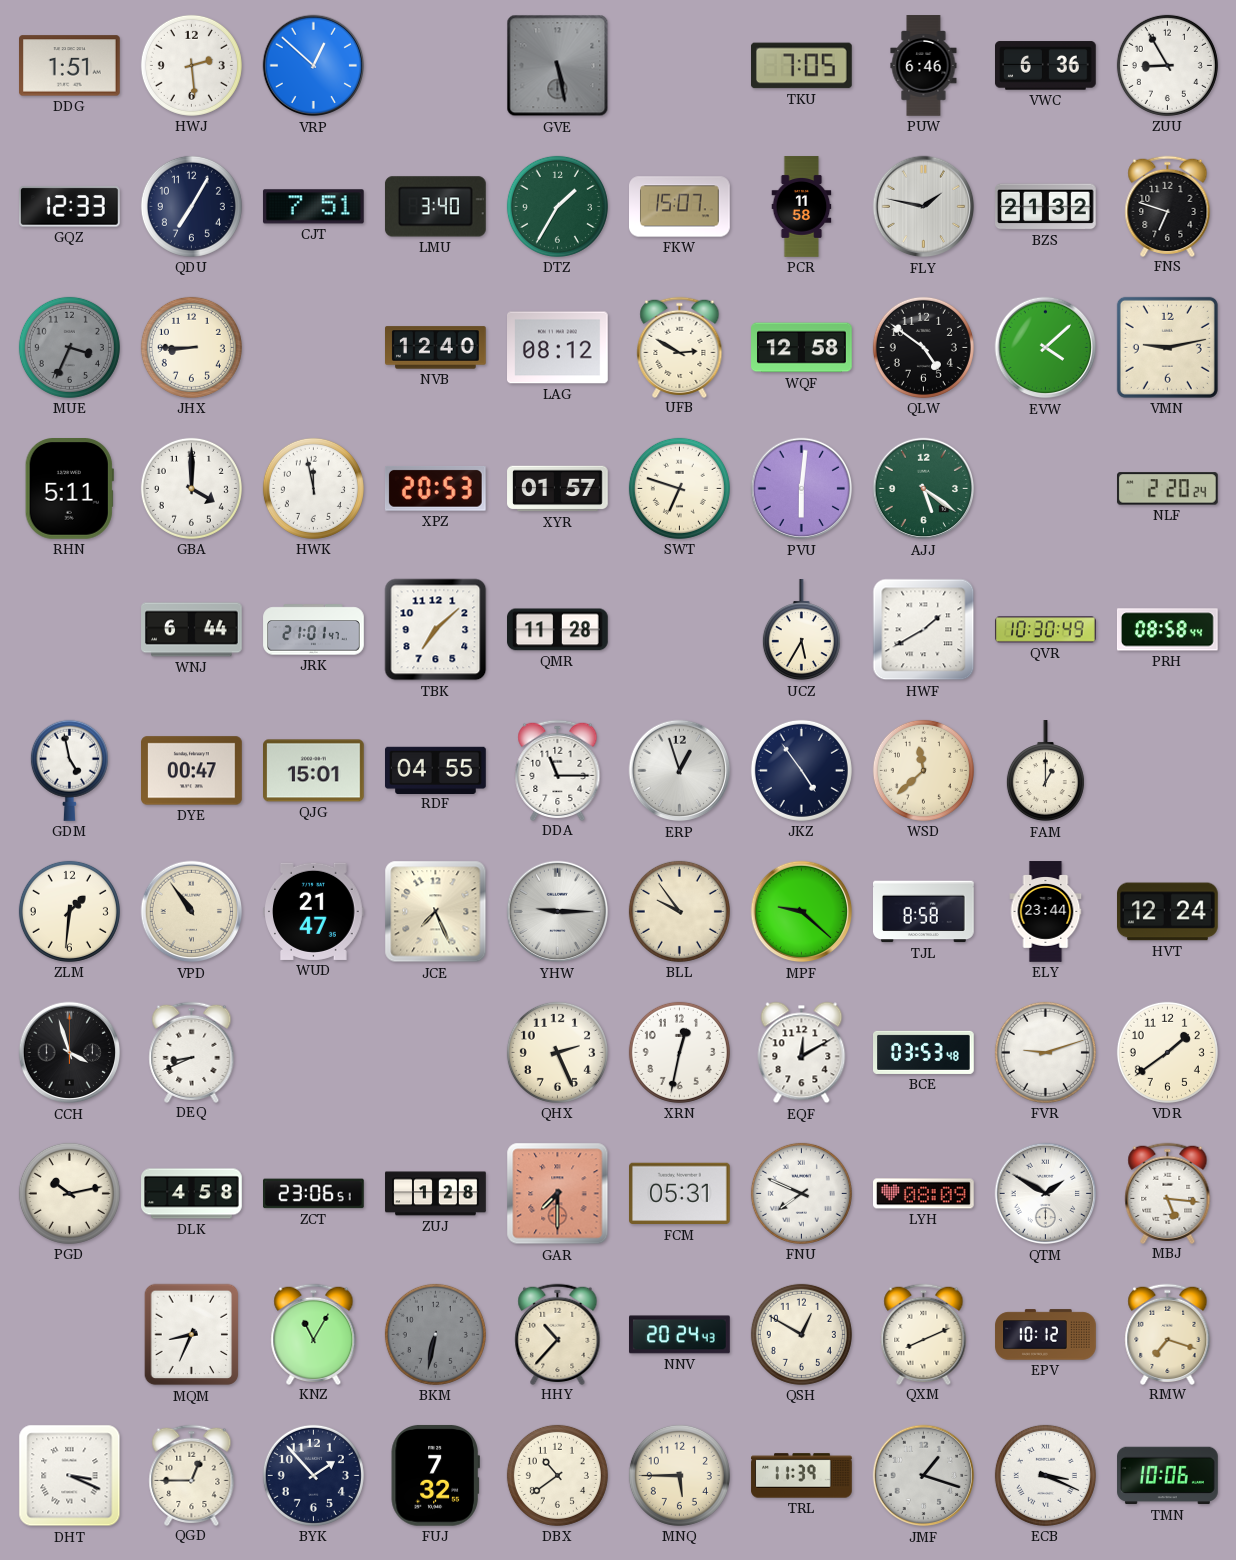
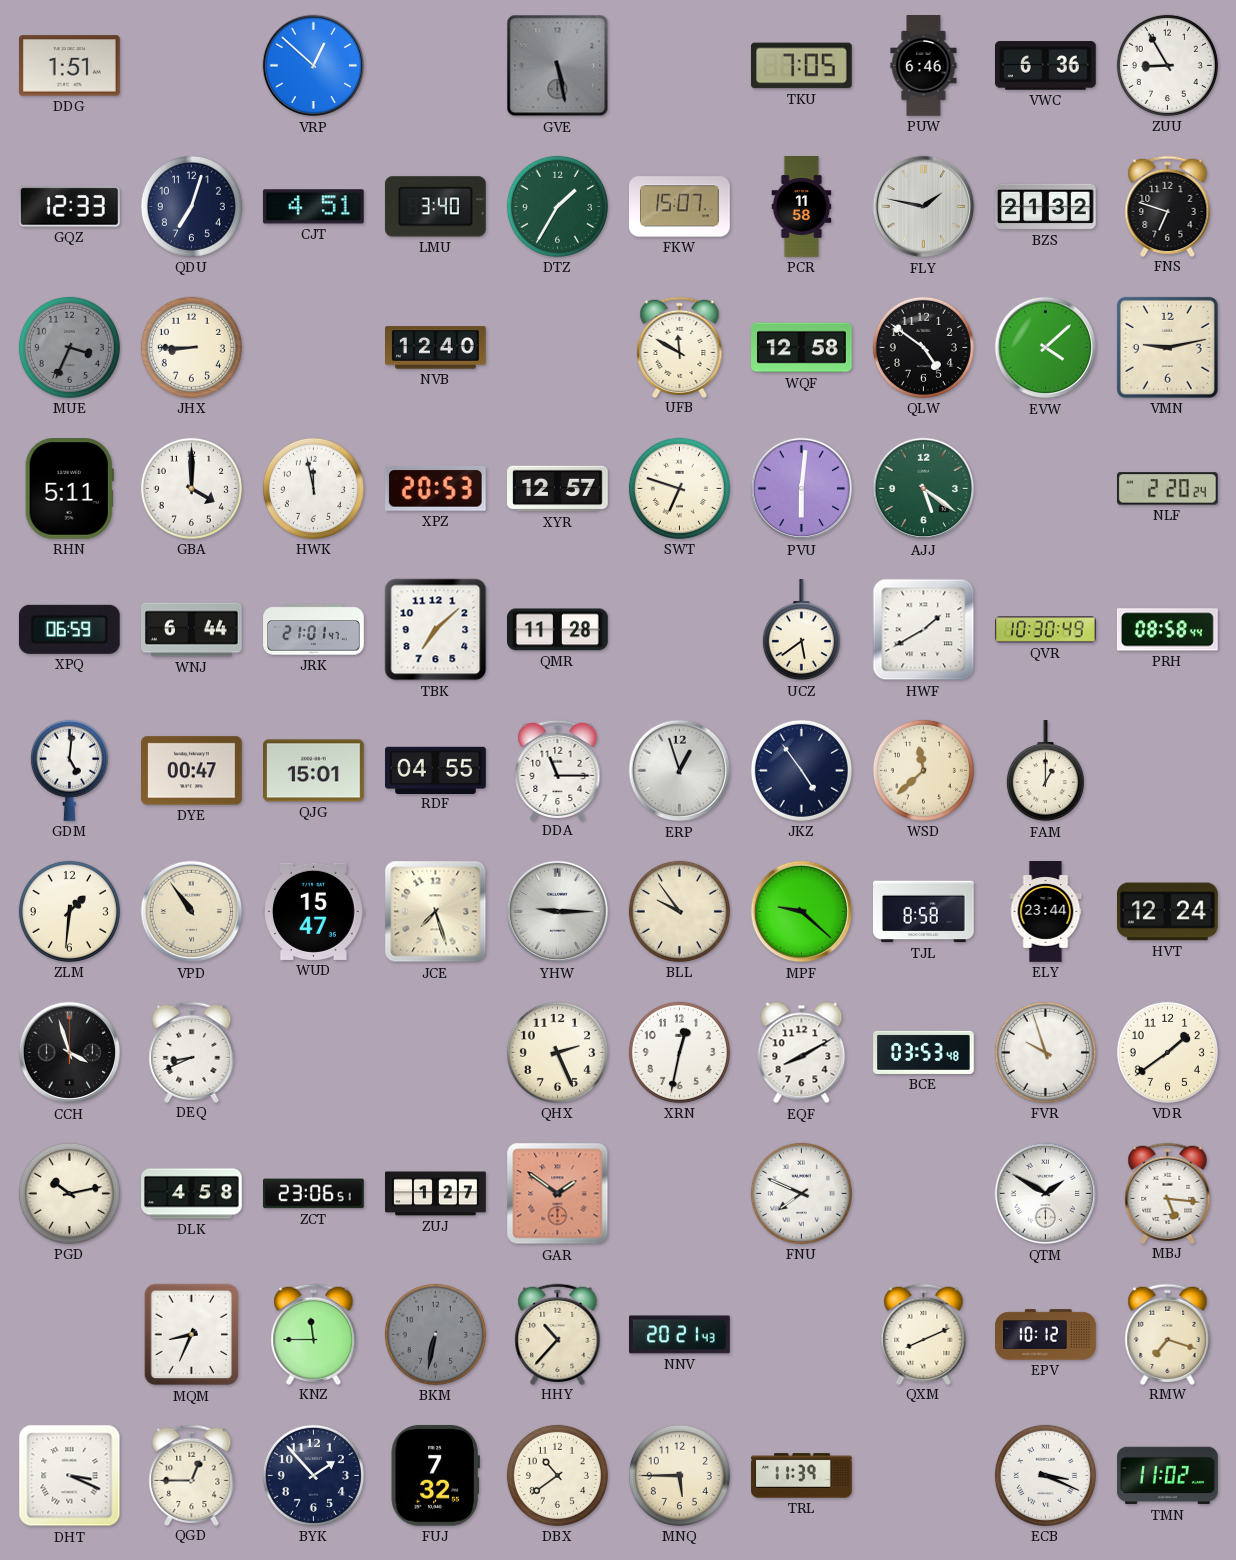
HWJ: 2:29 -> none
QDU: 7:05 -> 7:03
CJT: 7:51 -> 4:51
LAG: 08:12 -> none
UFB: 2:50 -> 11:50
XYR: 01:57 -> 12:57
XPQ: none -> 06:59
UCZ: 5:35 -> 5:39
GDM: 4:58 -> 5:01
WUD: 21:47 -> 15:47
JCE: 7:26 -> 7:27
EQF: 12:10 -> 8:10
FVR: 9:12 -> 9:57
ZUJ: 1:28 -> 1:27
GAR: 7:30 -> 1:51
FCM: 05:31 -> none
LYH: 08:09 -> none
KNZ: 11:05 -> 11:45
NNV: 20:24 -> 20:21
QSH: 12:50 -> none
JMF: 1:18 -> none
TMN: 10:06 -> 11:02
